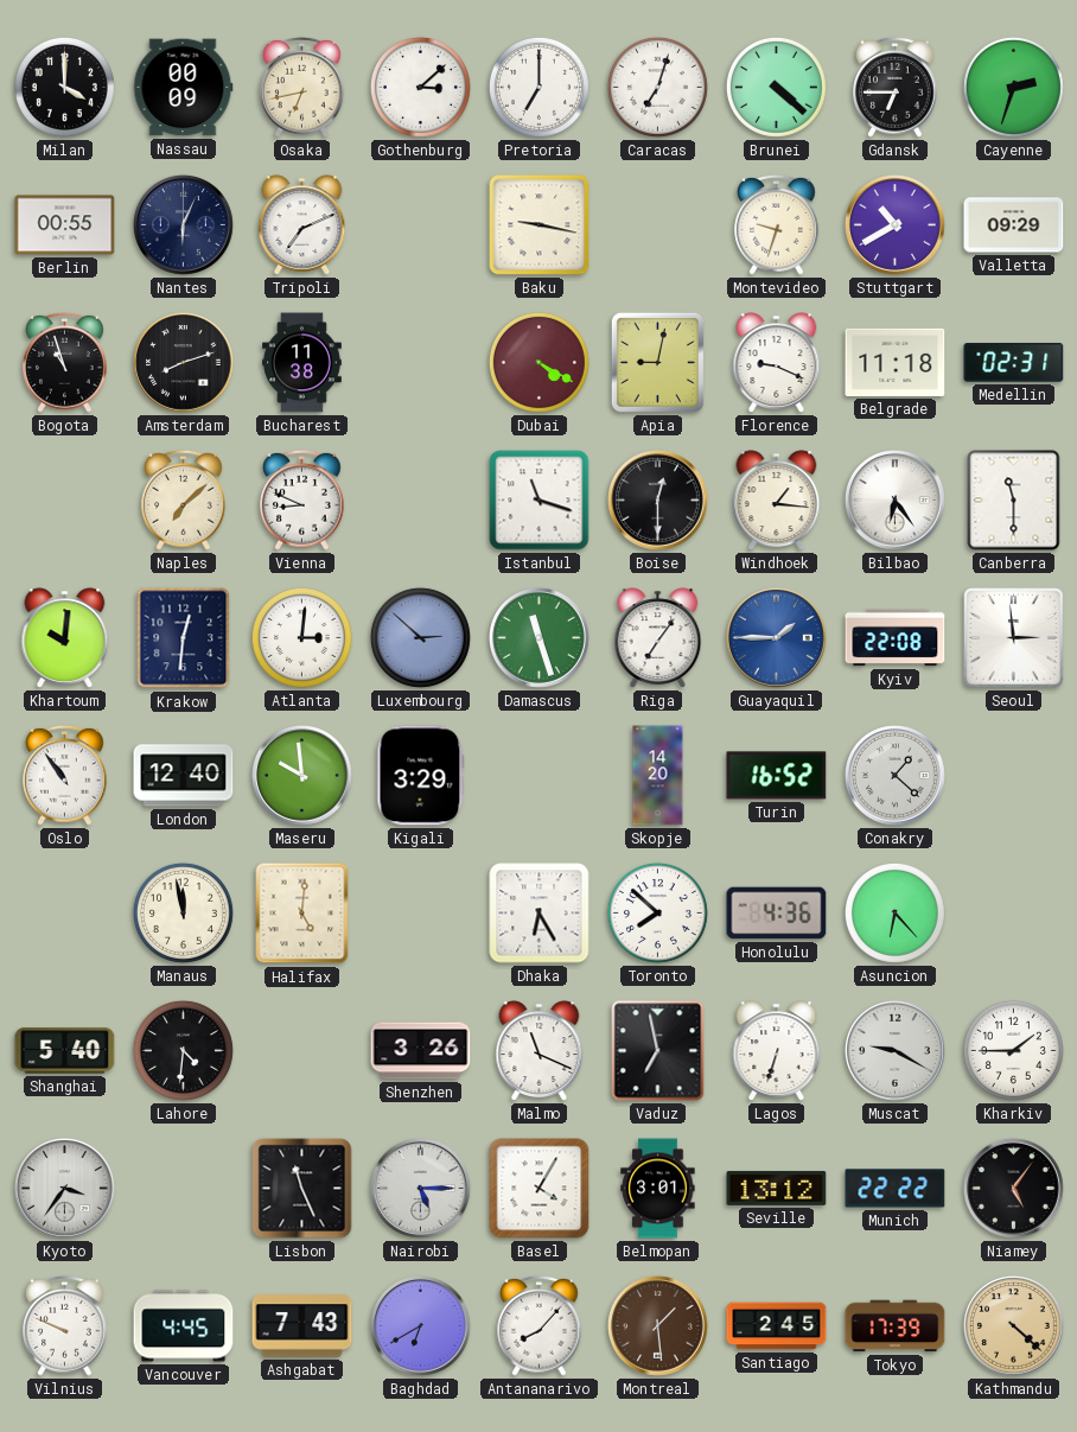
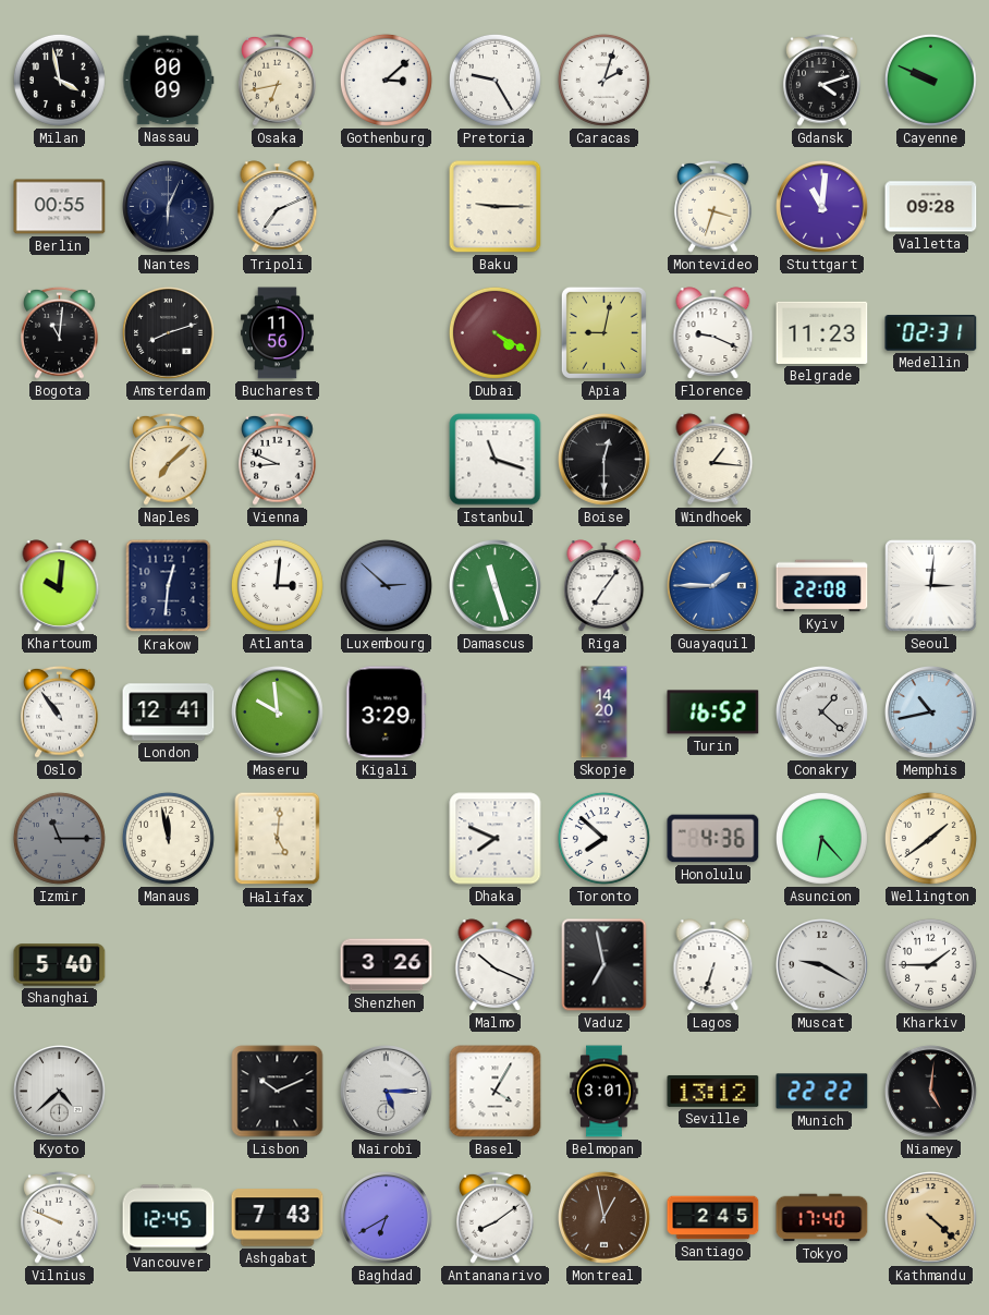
Milan: 4:00 -> 3:58
Pretoria: 7:00 -> 9:25
Caracas: 7:03 -> 2:03
Brunei: 4:22 -> none
Gdansk: 6:45 -> 4:12
Cayenne: 2:33 -> 9:49
Baku: 9:17 -> 9:15
Montevideo: 9:33 -> 3:33
Stuttgart: 10:40 -> 11:01
Valletta: 09:29 -> 09:28
Bogota: 10:57 -> 11:01
Bucharest: 11:38 -> 11:56
Belgrade: 11:18 -> 11:23
Bilbao: 6:24 -> none
Canberra: 11:30 -> none
Seoul: 2:59 -> 3:01
London: 12:40 -> 12:41
Memphis: none -> 10:43
Izmir: none -> 11:15
Dhaka: 6:25 -> 7:49
Wellington: none -> 1:39
Lahore: 4:31 -> none
Malmo: 11:19 -> 10:19
Kyoto: 3:36 -> 4:38
Lisbon: 11:26 -> 10:11
Niamey: 5:06 -> 5:01
Vancouver: 4:45 -> 12:45
Antananarivo: 8:07 -> 8:09
Montreal: 1:29 -> 12:58
Tokyo: 17:39 -> 17:40
